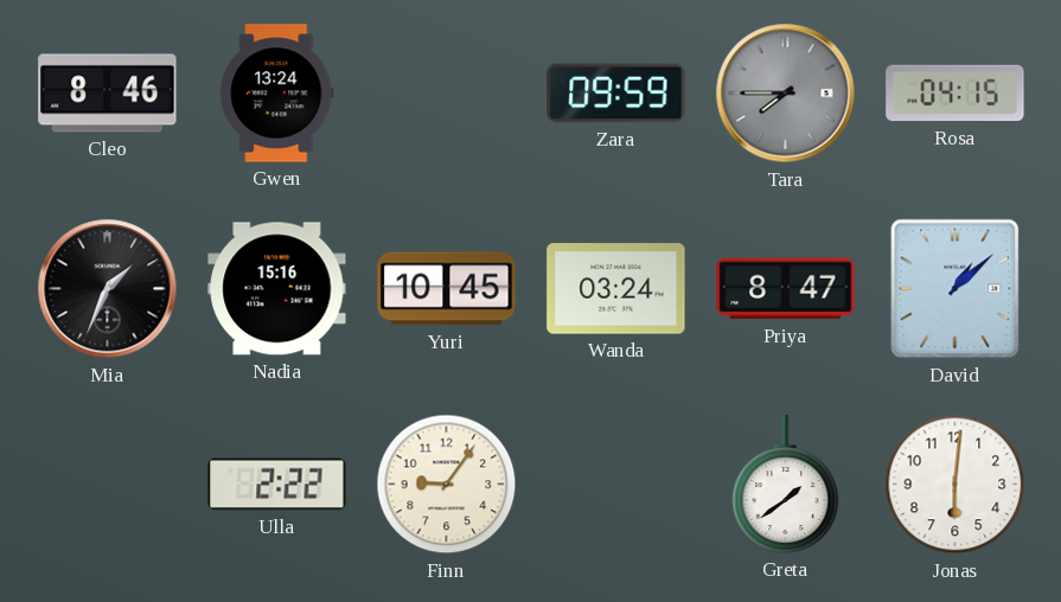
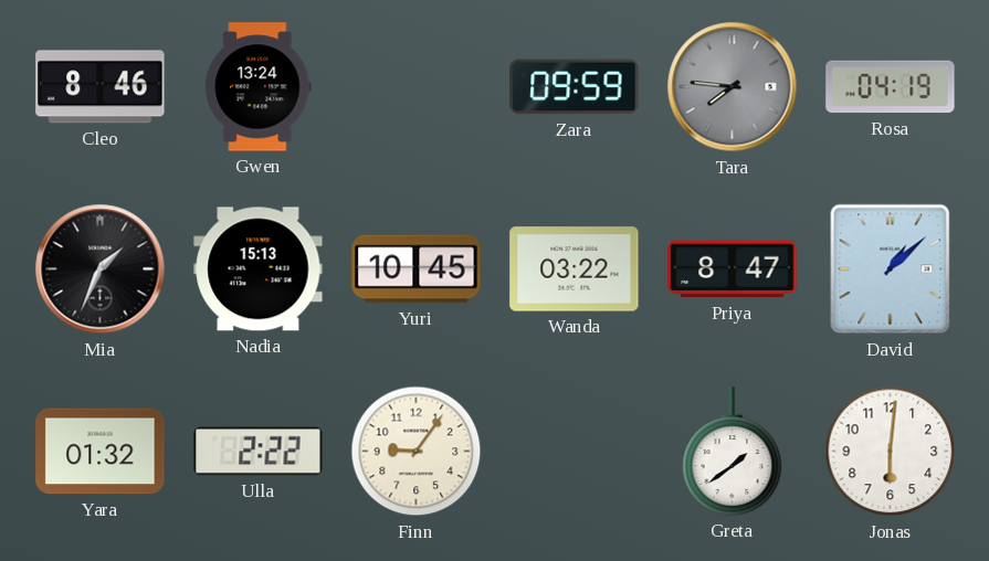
Tara: 7:45 -> 7:46
Rosa: 04:15 -> 04:19
Nadia: 15:16 -> 15:13
Wanda: 03:24 -> 03:22
Yara: none -> 01:32
